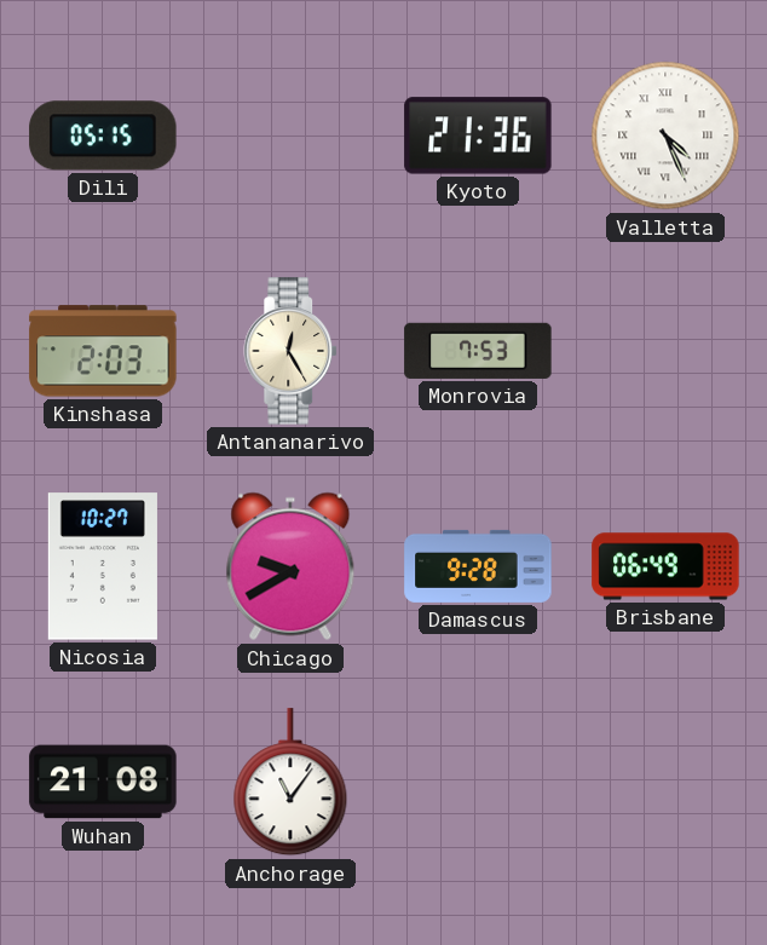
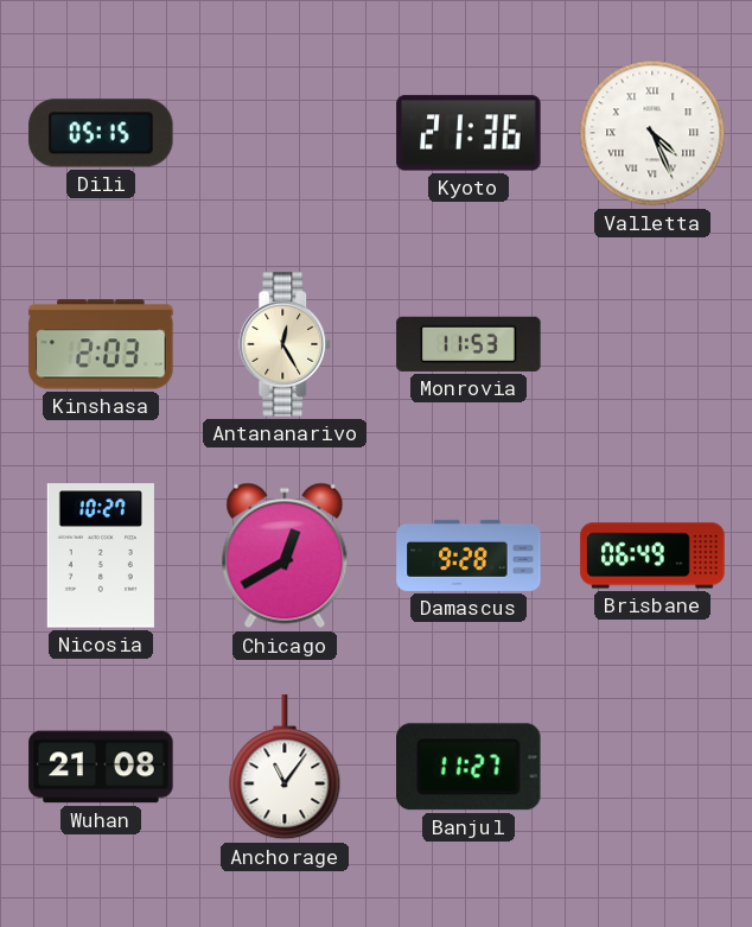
Monrovia: 7:53 -> 11:53
Chicago: 9:40 -> 12:40
Banjul: none -> 11:27
